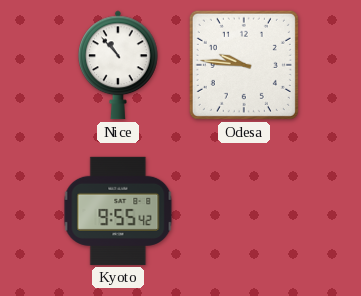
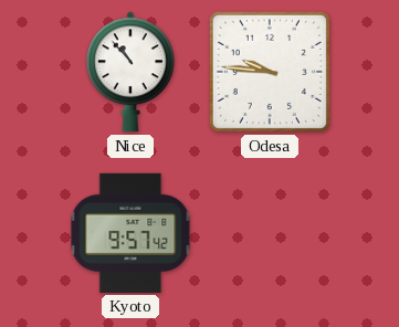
Kyoto: 9:55 -> 9:57
